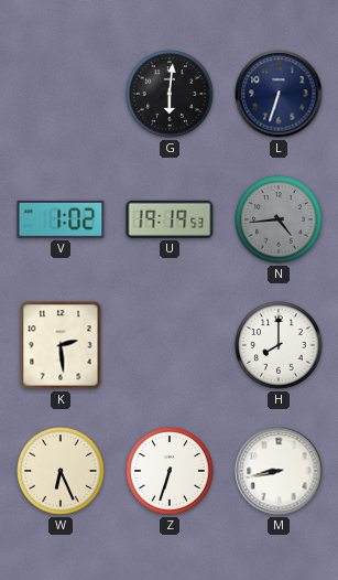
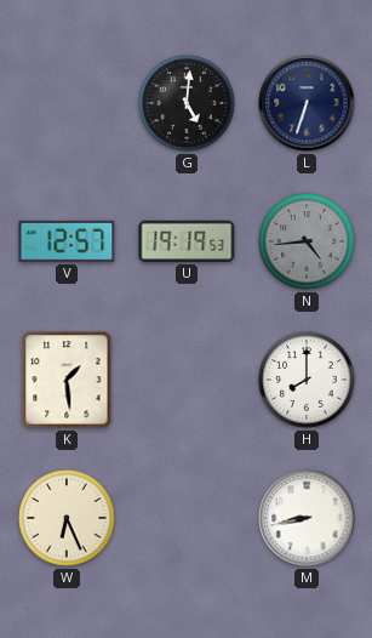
G: 6:01 -> 5:01
V: 1:02 -> 12:57
K: 2:29 -> 1:29
Z: 6:33 -> none
